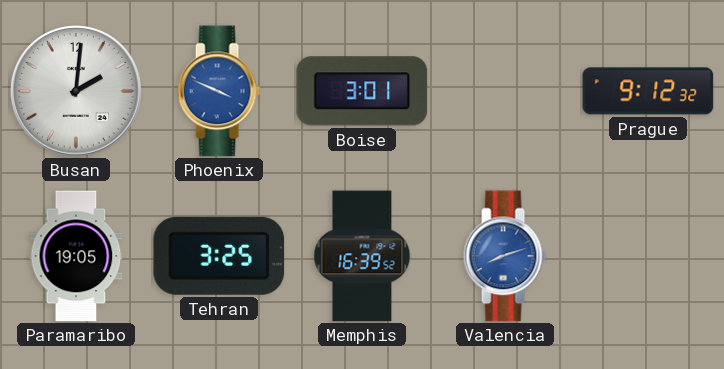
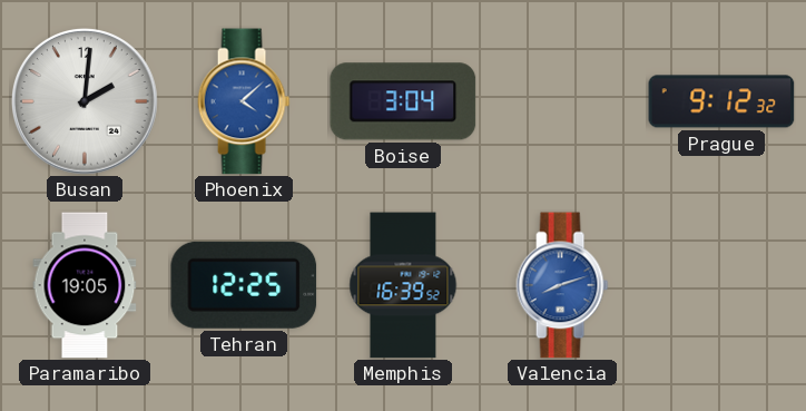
Phoenix: 3:49 -> 4:08
Boise: 3:01 -> 3:04
Tehran: 3:25 -> 12:25
